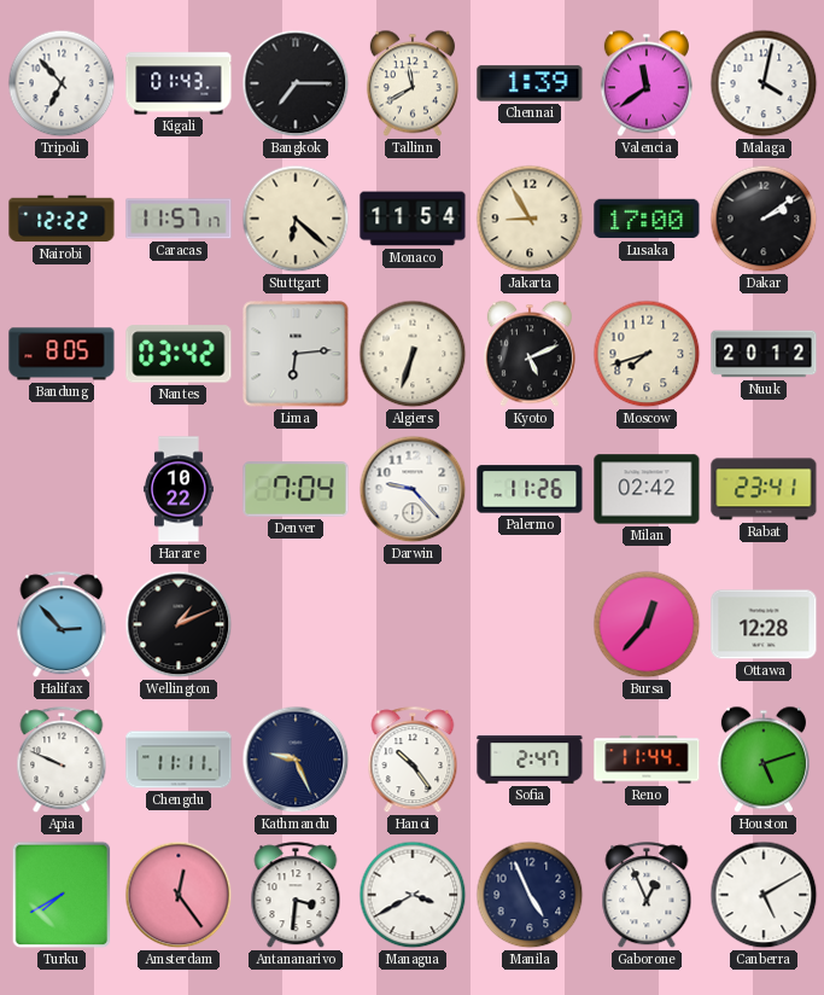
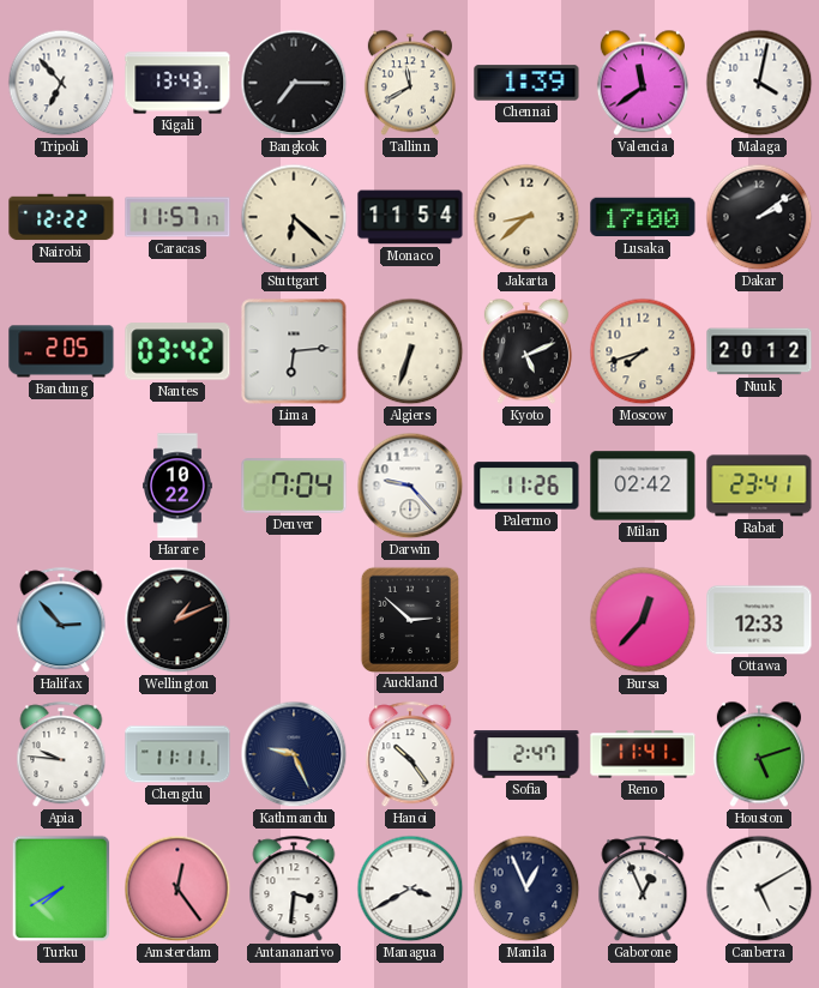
Kigali: 01:43 -> 13:43
Jakarta: 8:55 -> 8:38
Bandung: 8:05 -> 2:05
Auckland: none -> 2:52
Ottawa: 12:28 -> 12:33
Apia: 9:49 -> 9:46
Reno: 11:44 -> 11:41
Manila: 4:56 -> 12:56
